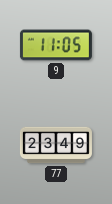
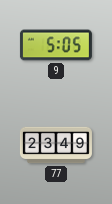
9: 11:05 -> 5:05
